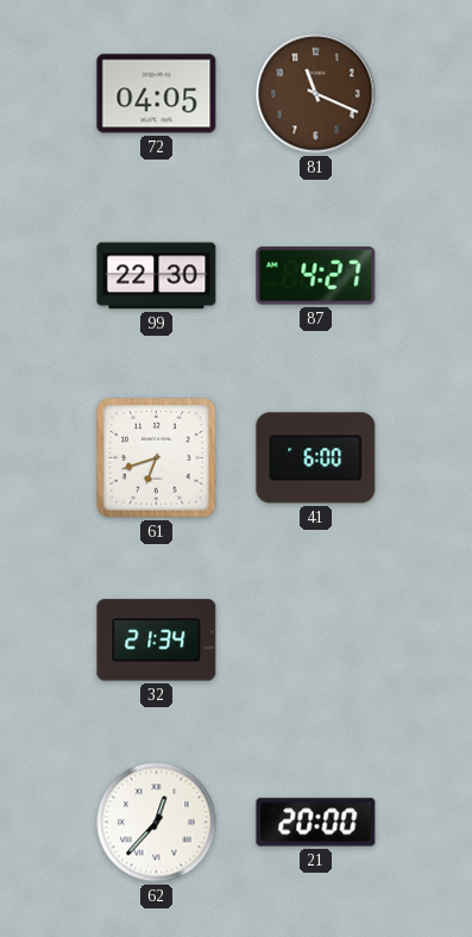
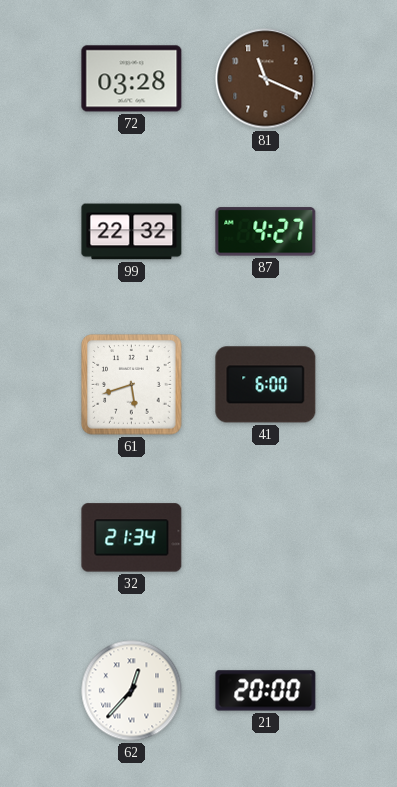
72: 04:05 -> 03:28
99: 22:30 -> 22:32
61: 6:42 -> 5:42
